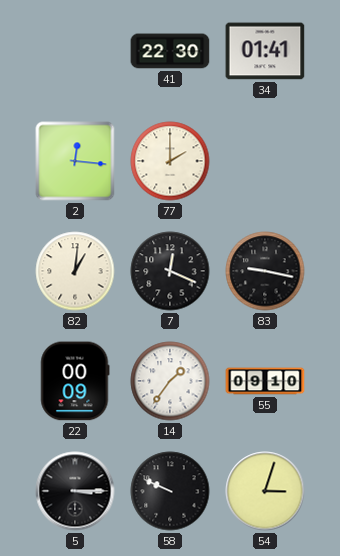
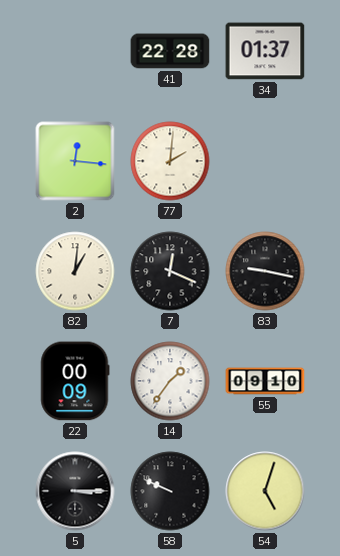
41: 22:30 -> 22:28
34: 01:41 -> 01:37
77: 2:00 -> 2:01
54: 3:03 -> 5:03
